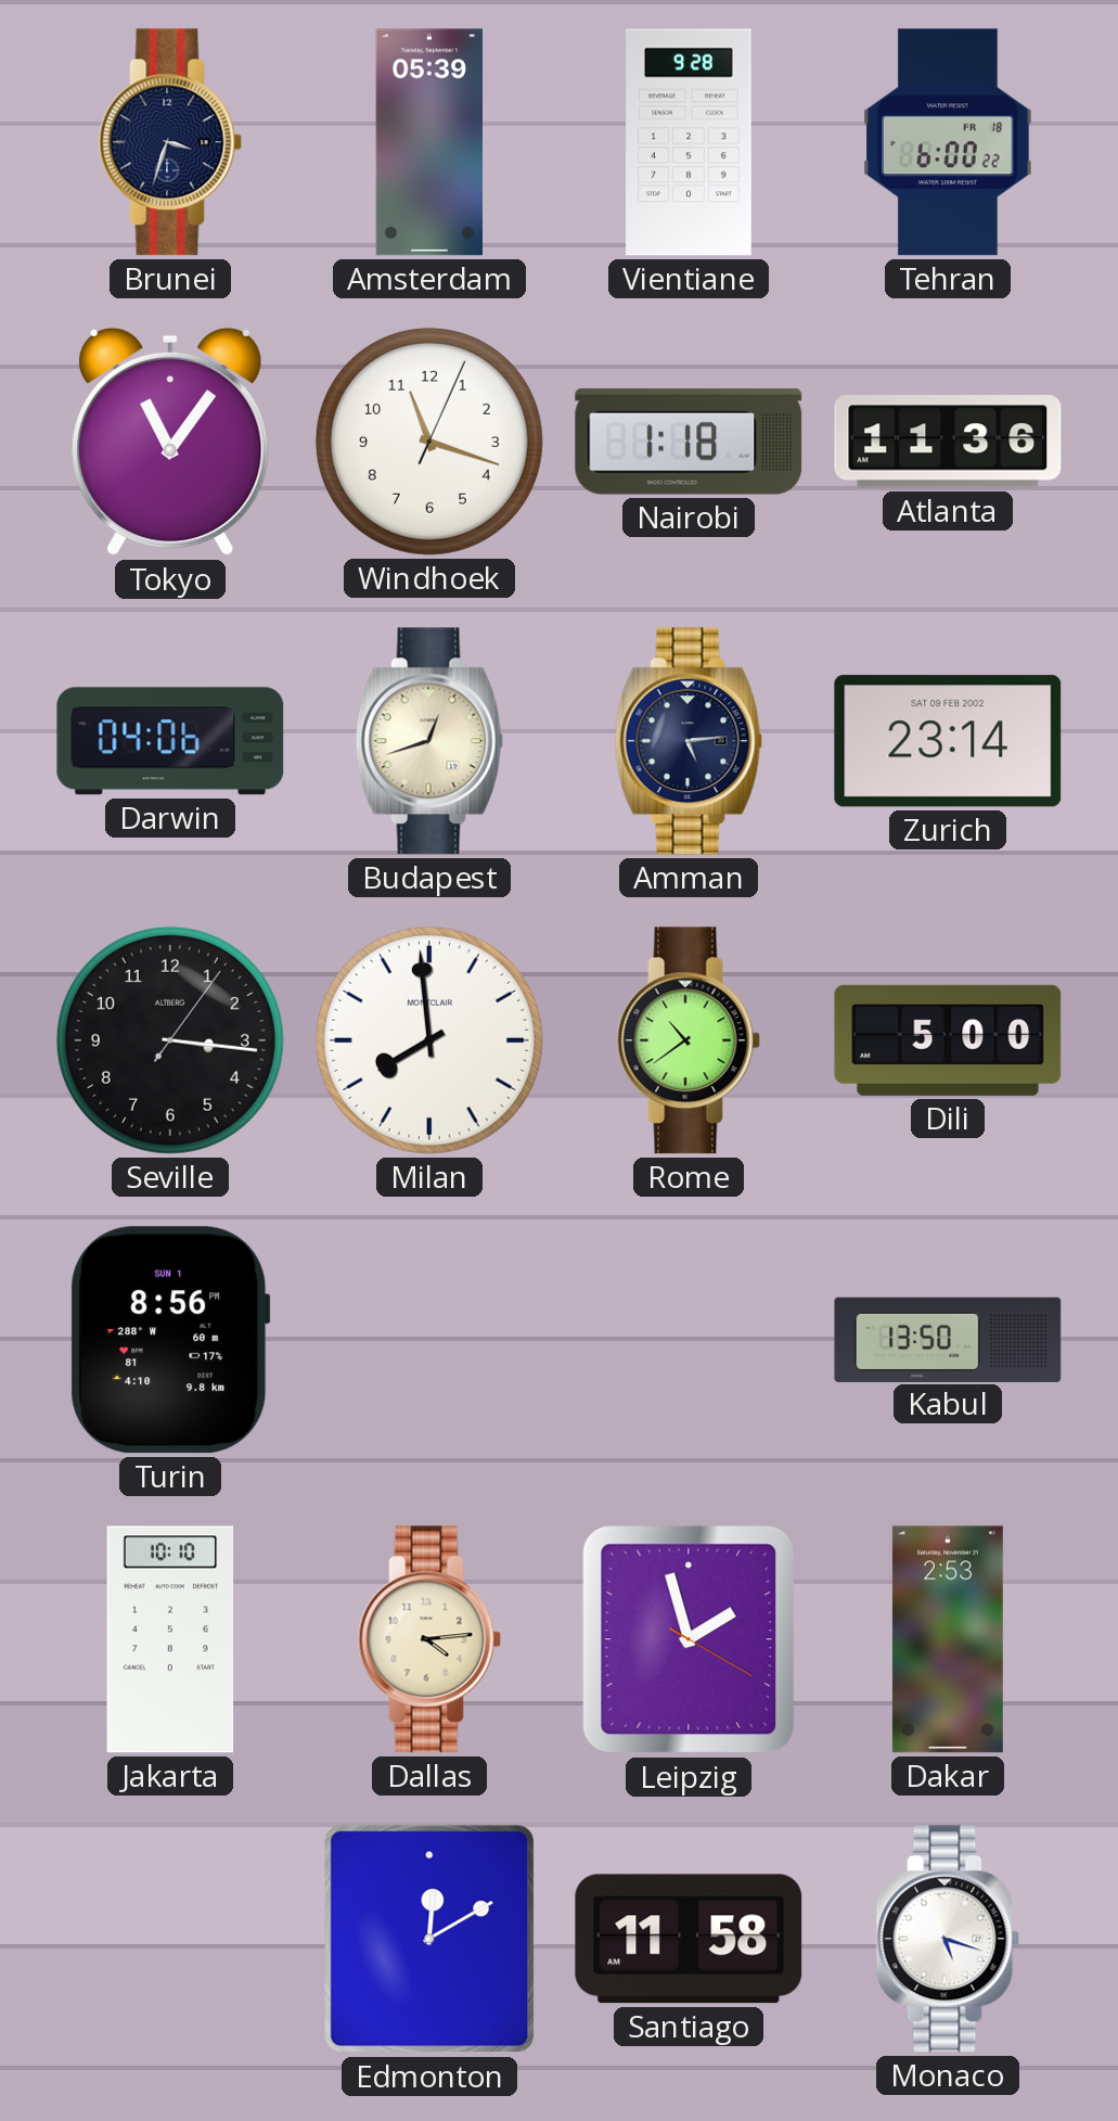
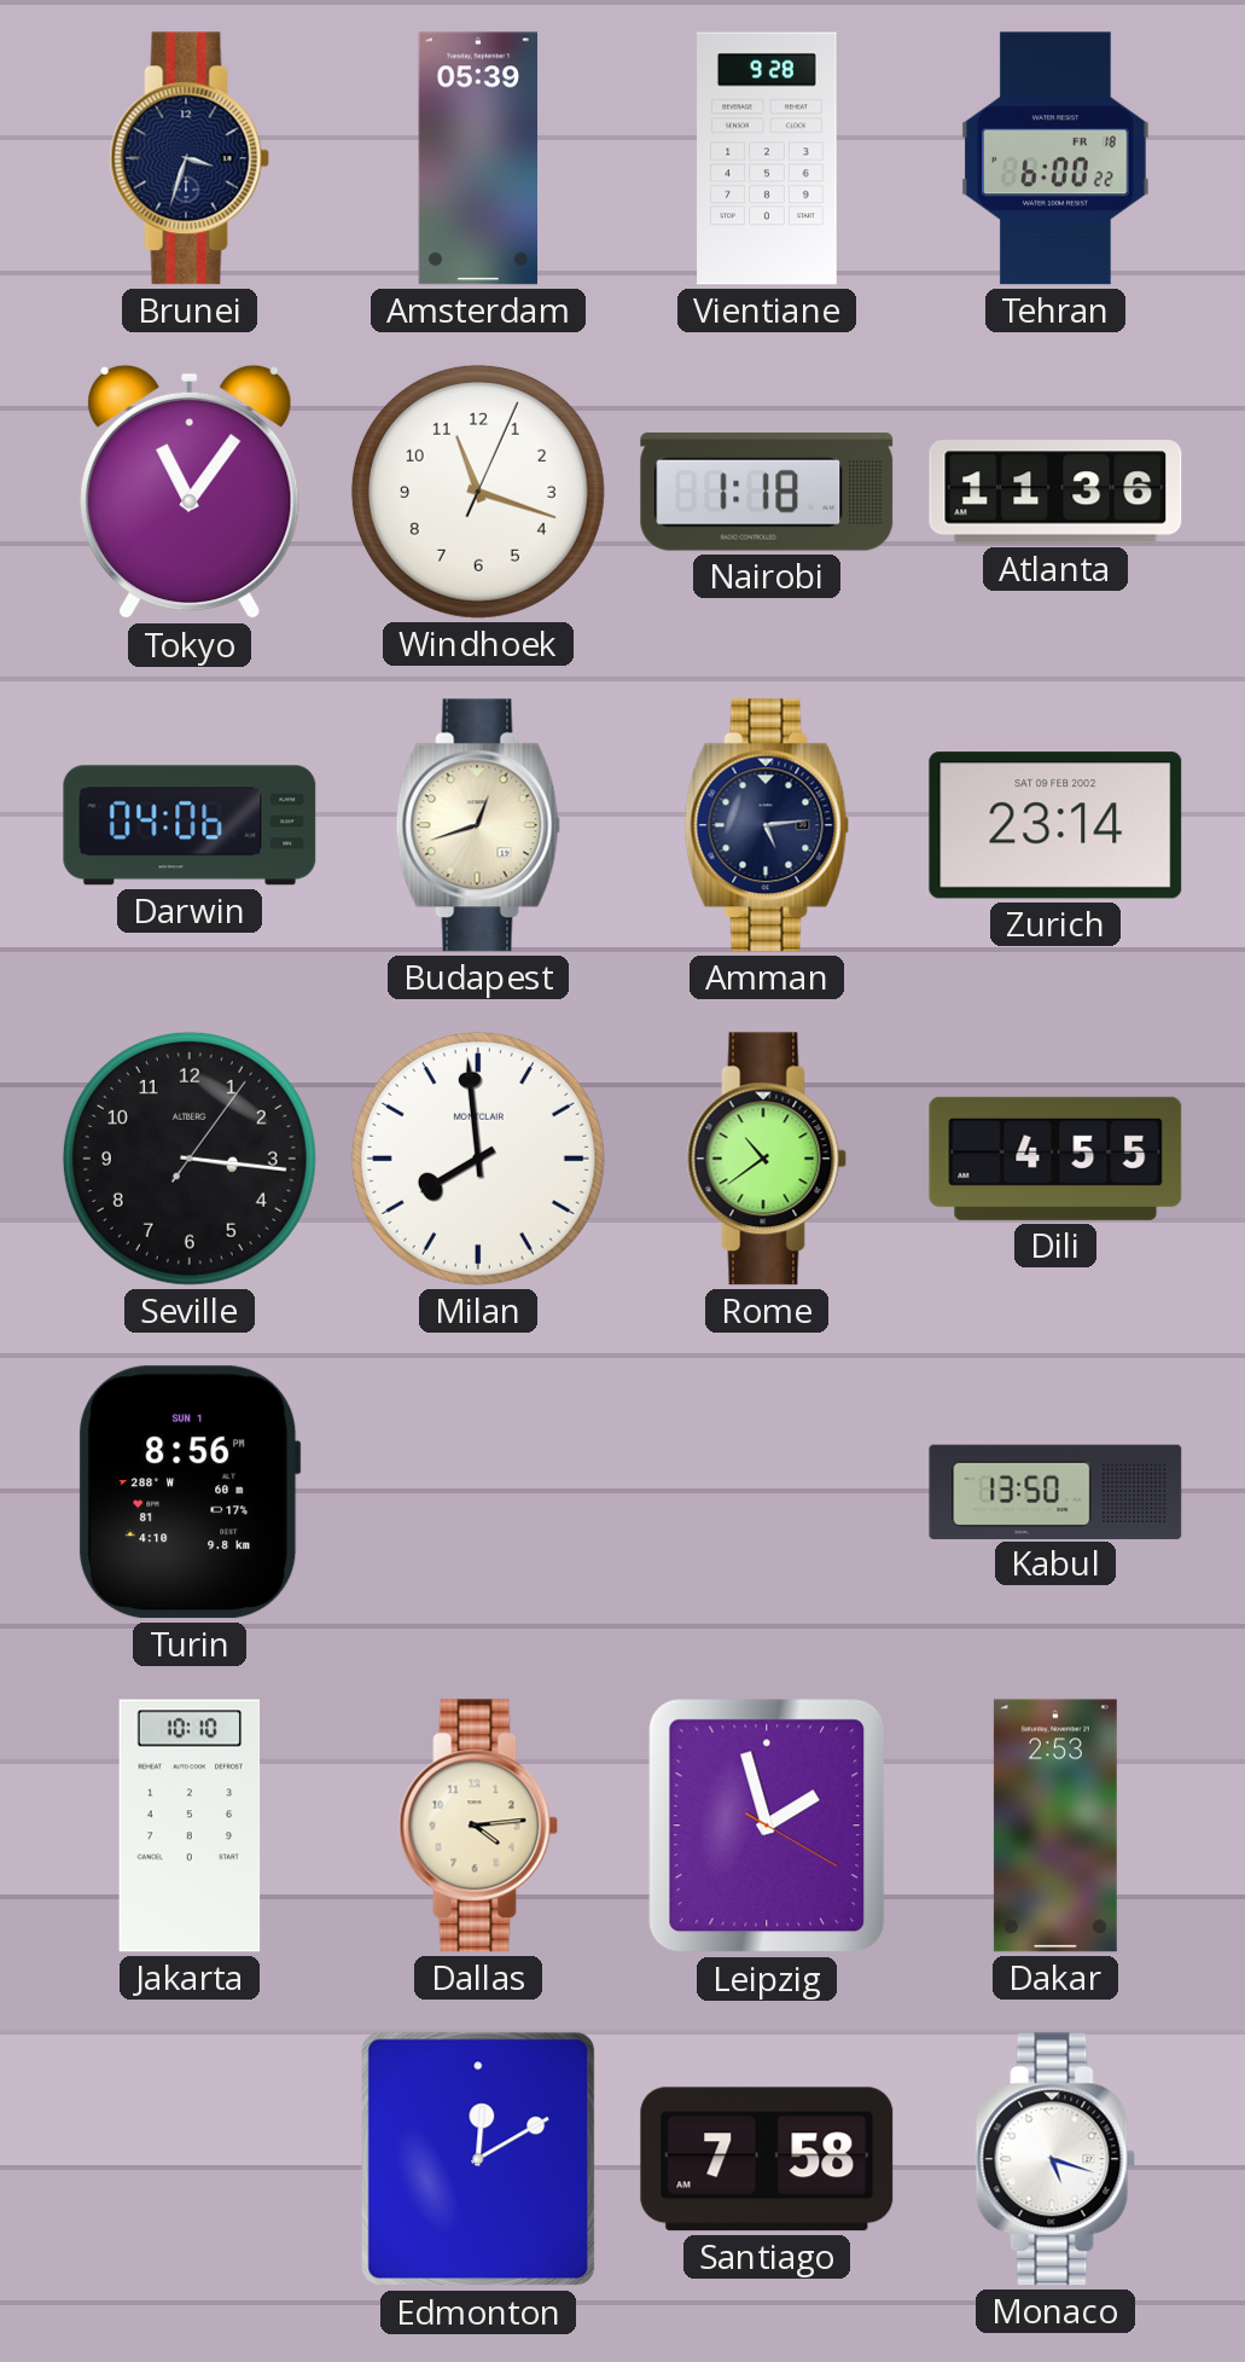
Dili: 5:00 -> 4:55
Santiago: 11:58 -> 7:58
